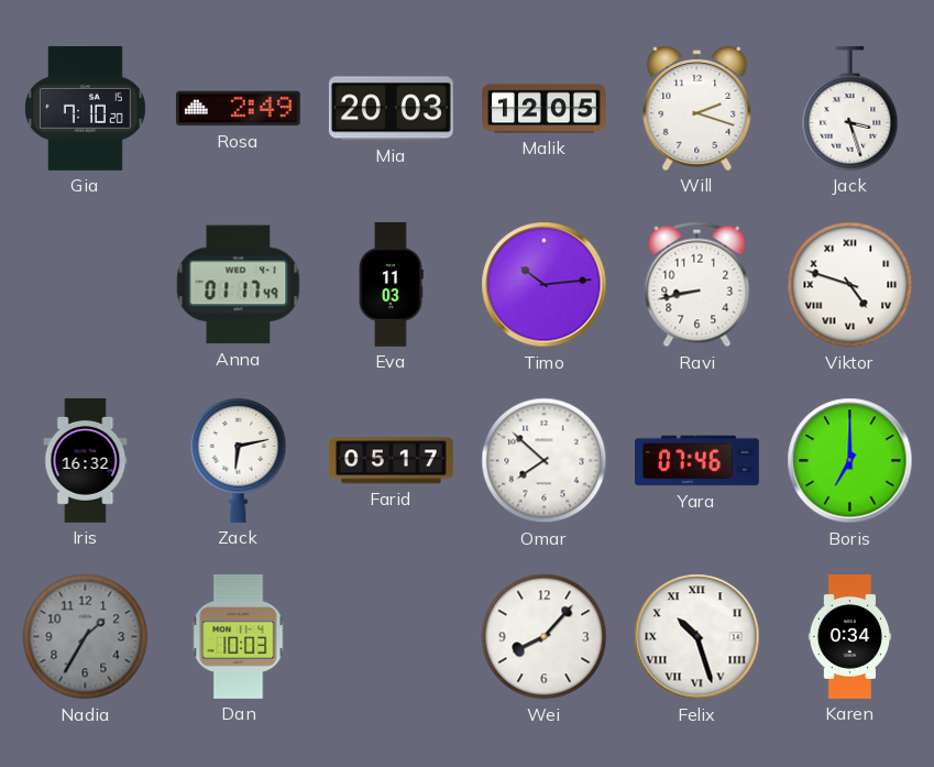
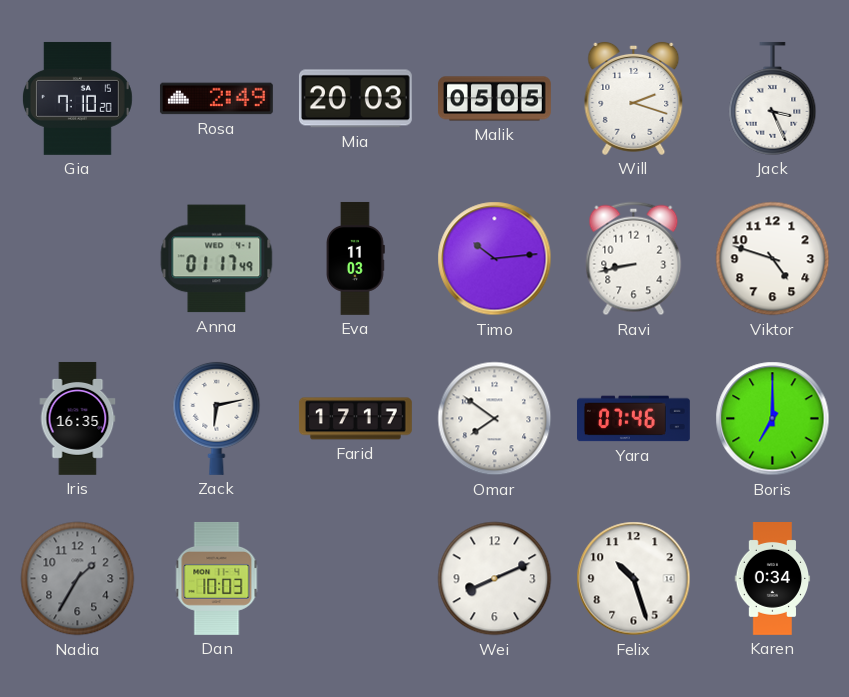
Malik: 12:05 -> 05:05
Jack: 3:27 -> 3:26
Viktor numerals: Roman -> Arabic
Iris: 16:32 -> 16:35
Farid: 05:17 -> 17:17
Omar: 7:52 -> 7:51
Wei: 8:07 -> 8:11
Felix numerals: Roman -> Arabic
